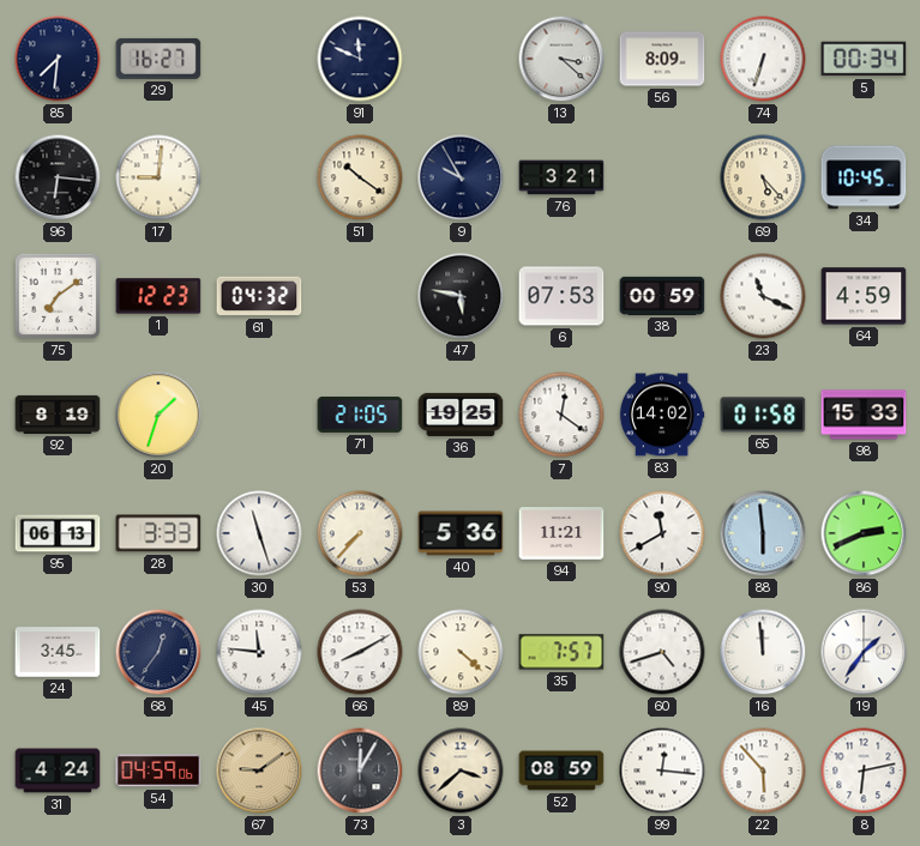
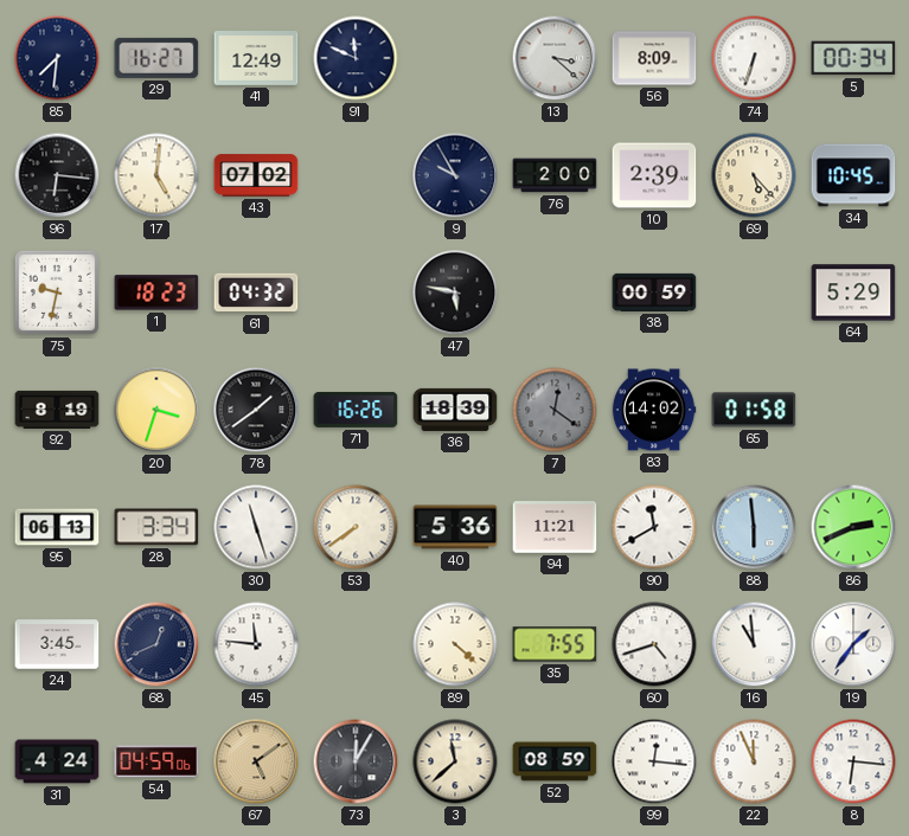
41: none -> 12:49
17: 9:01 -> 5:01
43: none -> 07:02
51: 10:21 -> none
76: 3:21 -> 2:00
10: none -> 2:39
75: 7:09 -> 9:32
1: 12:23 -> 18:23
6: 07:53 -> none
23: 11:19 -> none
64: 4:59 -> 5:29
20: 1:33 -> 3:33
78: none -> 1:39
71: 21:05 -> 16:26
36: 19:25 -> 18:39
7 dial: white -> grey
98: 15:33 -> none
28: 3:33 -> 3:34
53: 7:37 -> 7:39
68: 12:36 -> 12:41
66: 8:10 -> none
35: 7:57 -> 7:55
16: 11:59 -> 10:59
67: 9:09 -> 5:09
3: 3:38 -> 11:38
22: 5:53 -> 11:56
8: 6:13 -> 6:16
